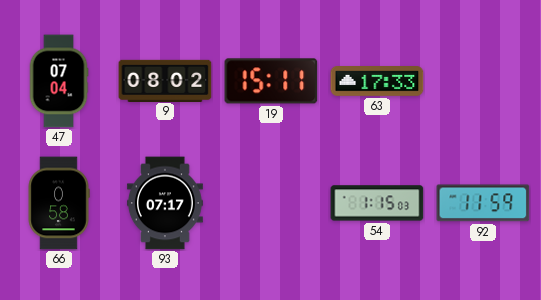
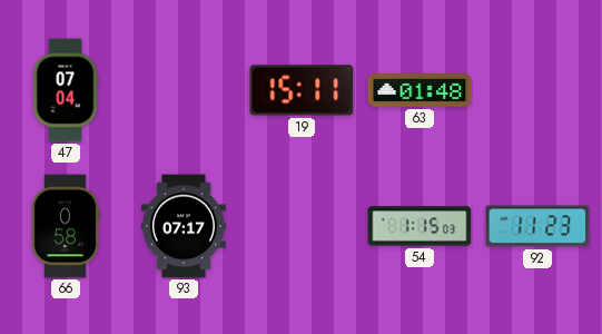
9: 08:02 -> none
63: 17:33 -> 01:48
92: 11:59 -> 11:23
